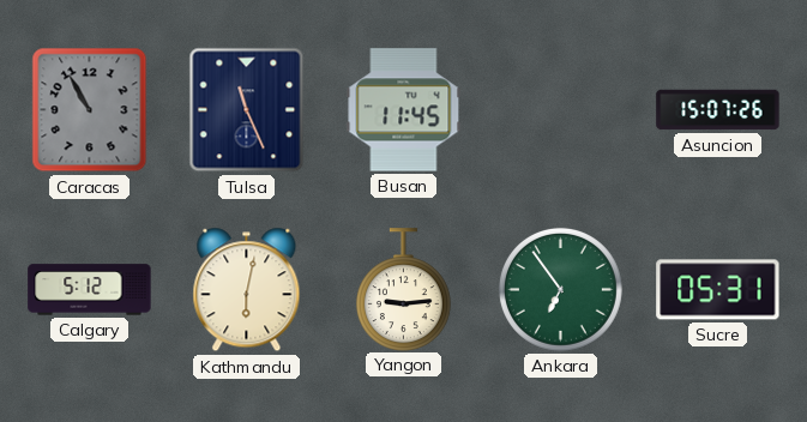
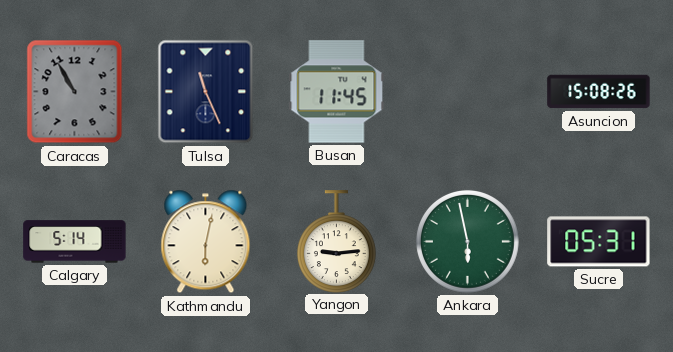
Asuncion: 15:07 -> 15:08
Calgary: 5:12 -> 5:14
Ankara: 6:54 -> 5:58
